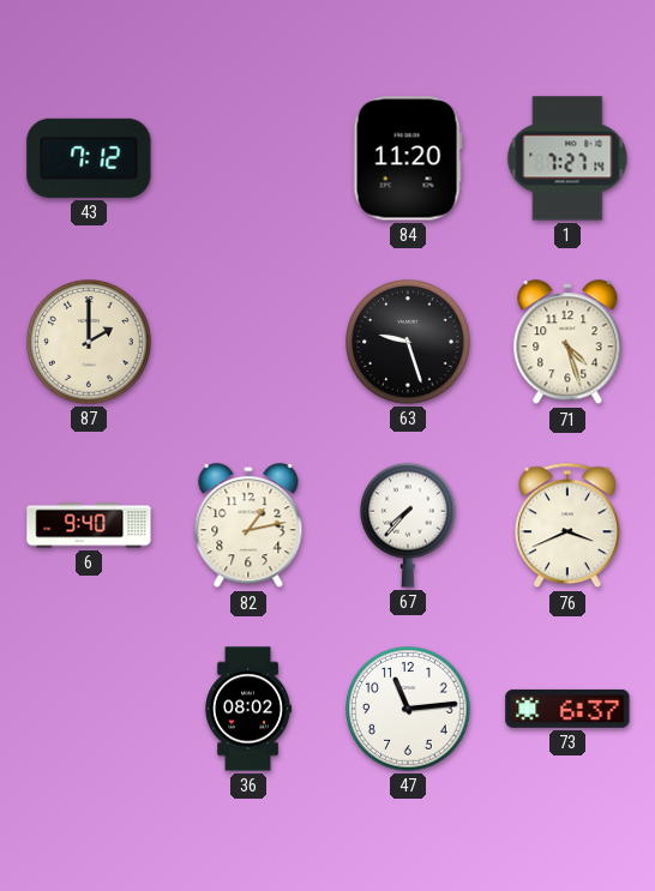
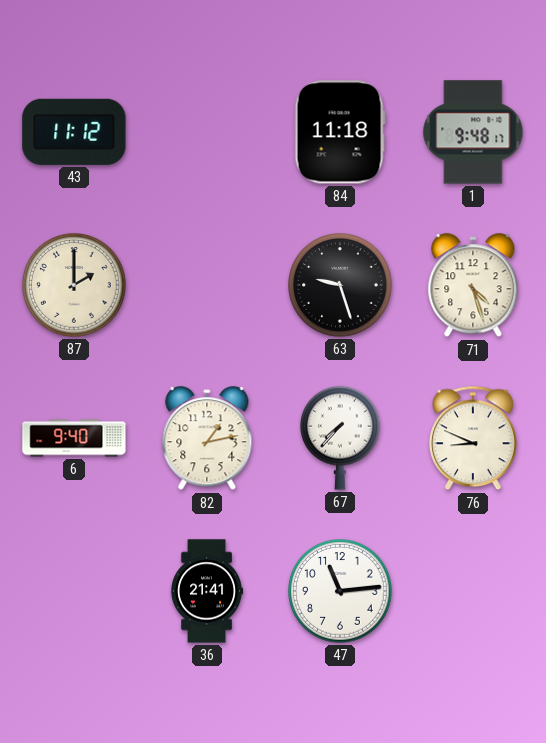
43: 7:12 -> 11:12
84: 11:20 -> 11:18
1: 7:27 -> 9:48
76: 3:41 -> 8:49
36: 08:02 -> 21:41
73: 6:37 -> none
